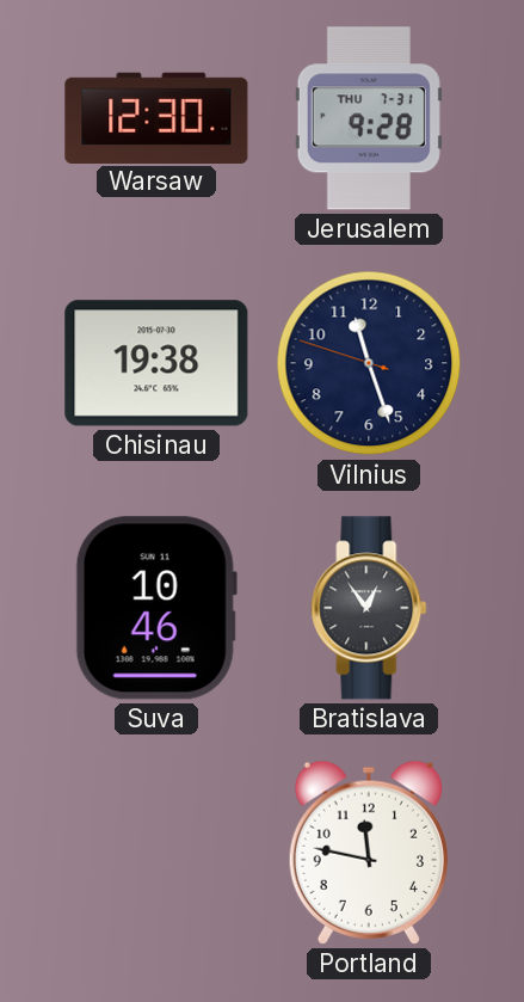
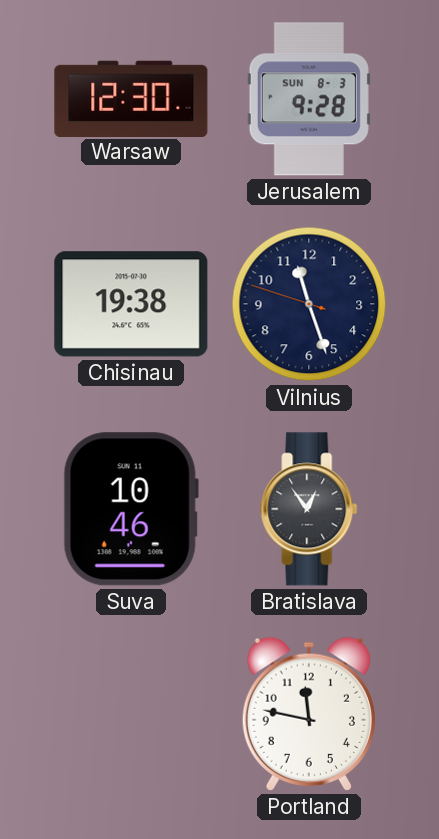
Jerusalem date: THU 7-31 -> SUN 8-3
